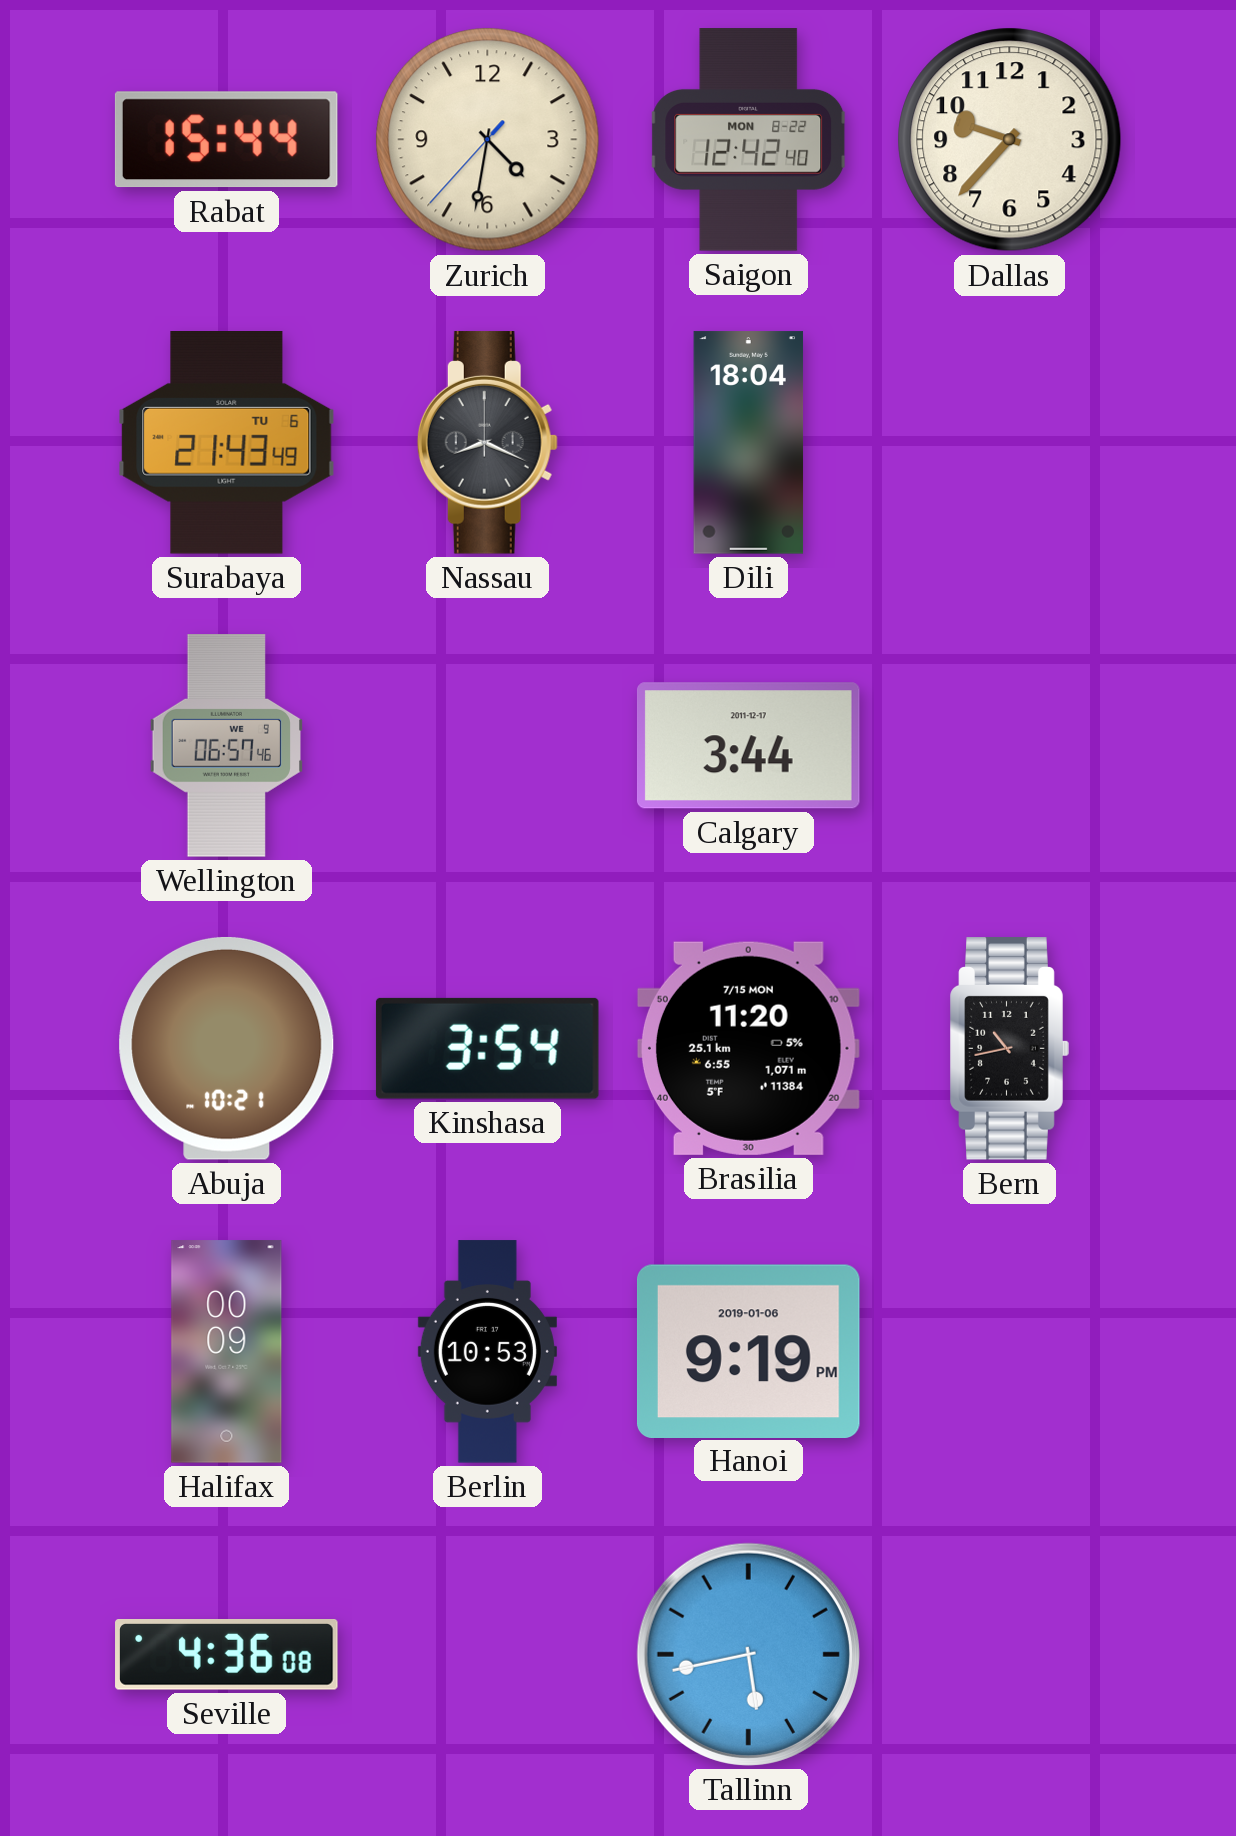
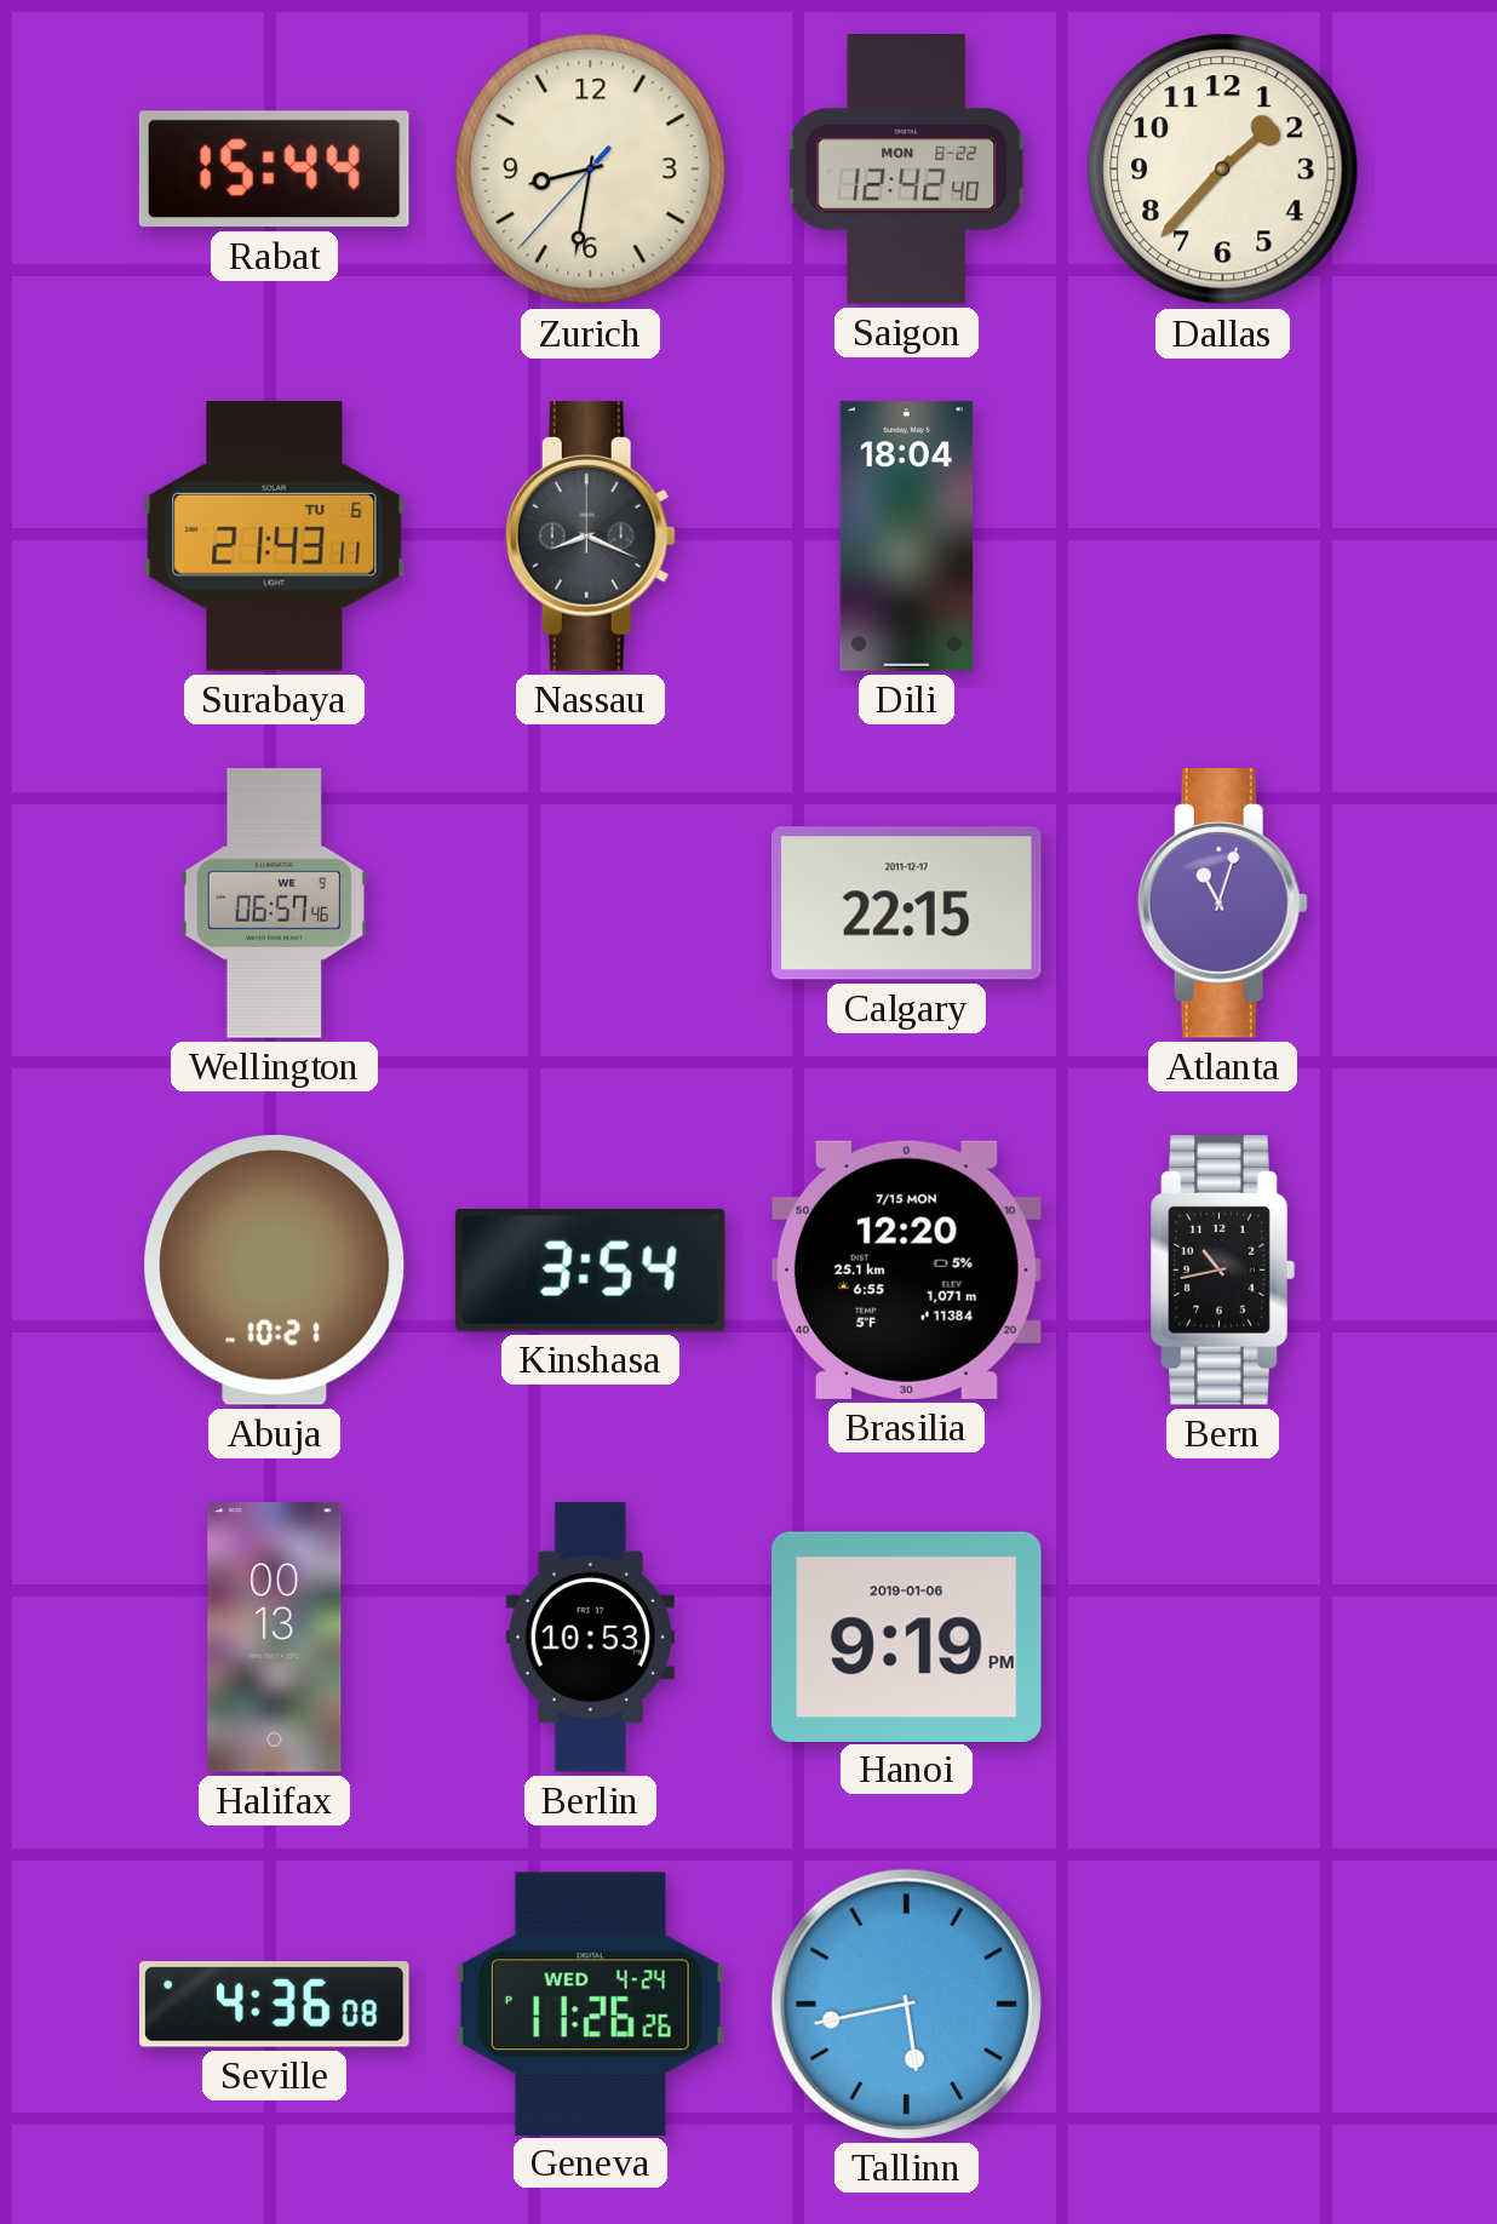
Zurich: 4:31 -> 8:31
Dallas: 9:37 -> 1:37
Surabaya: 21:43:49 -> 21:43:11
Calgary: 3:44 -> 22:15
Atlanta: none -> 11:03
Brasilia: 11:20 -> 12:20
Halifax: 00:09 -> 00:13
Geneva: none -> 11:26
